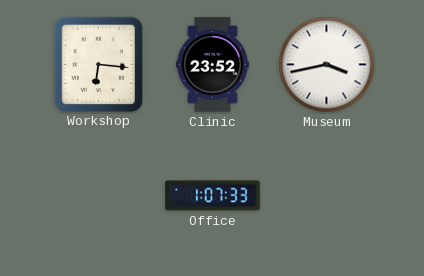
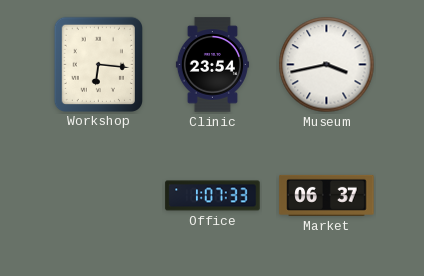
Clinic: 23:52 -> 23:54
Market: none -> 06:37
